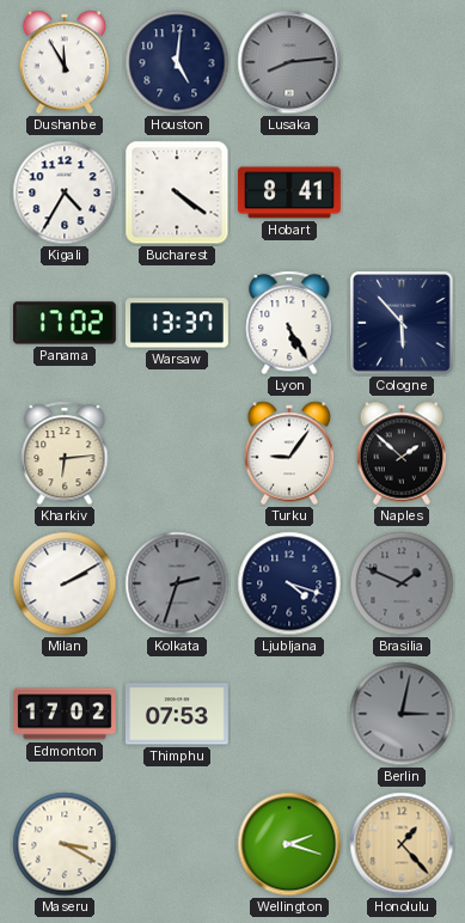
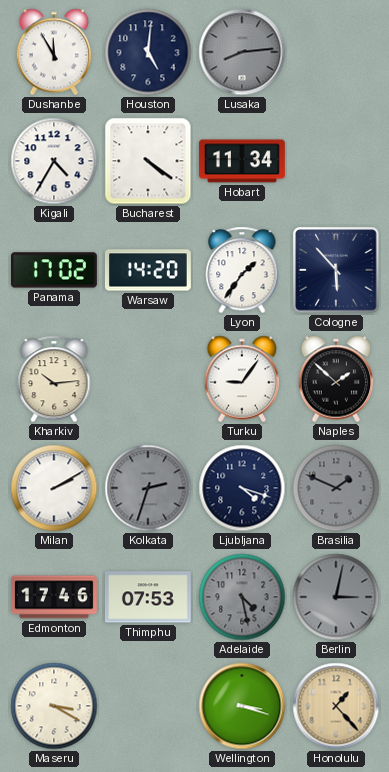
Hobart: 8:41 -> 11:34
Warsaw: 13:37 -> 14:20
Lyon: 5:25 -> 1:36
Kharkiv: 6:14 -> 10:14
Edmonton: 17:02 -> 17:46
Adelaide: none -> 4:28
Wellington: 2:18 -> 3:18
